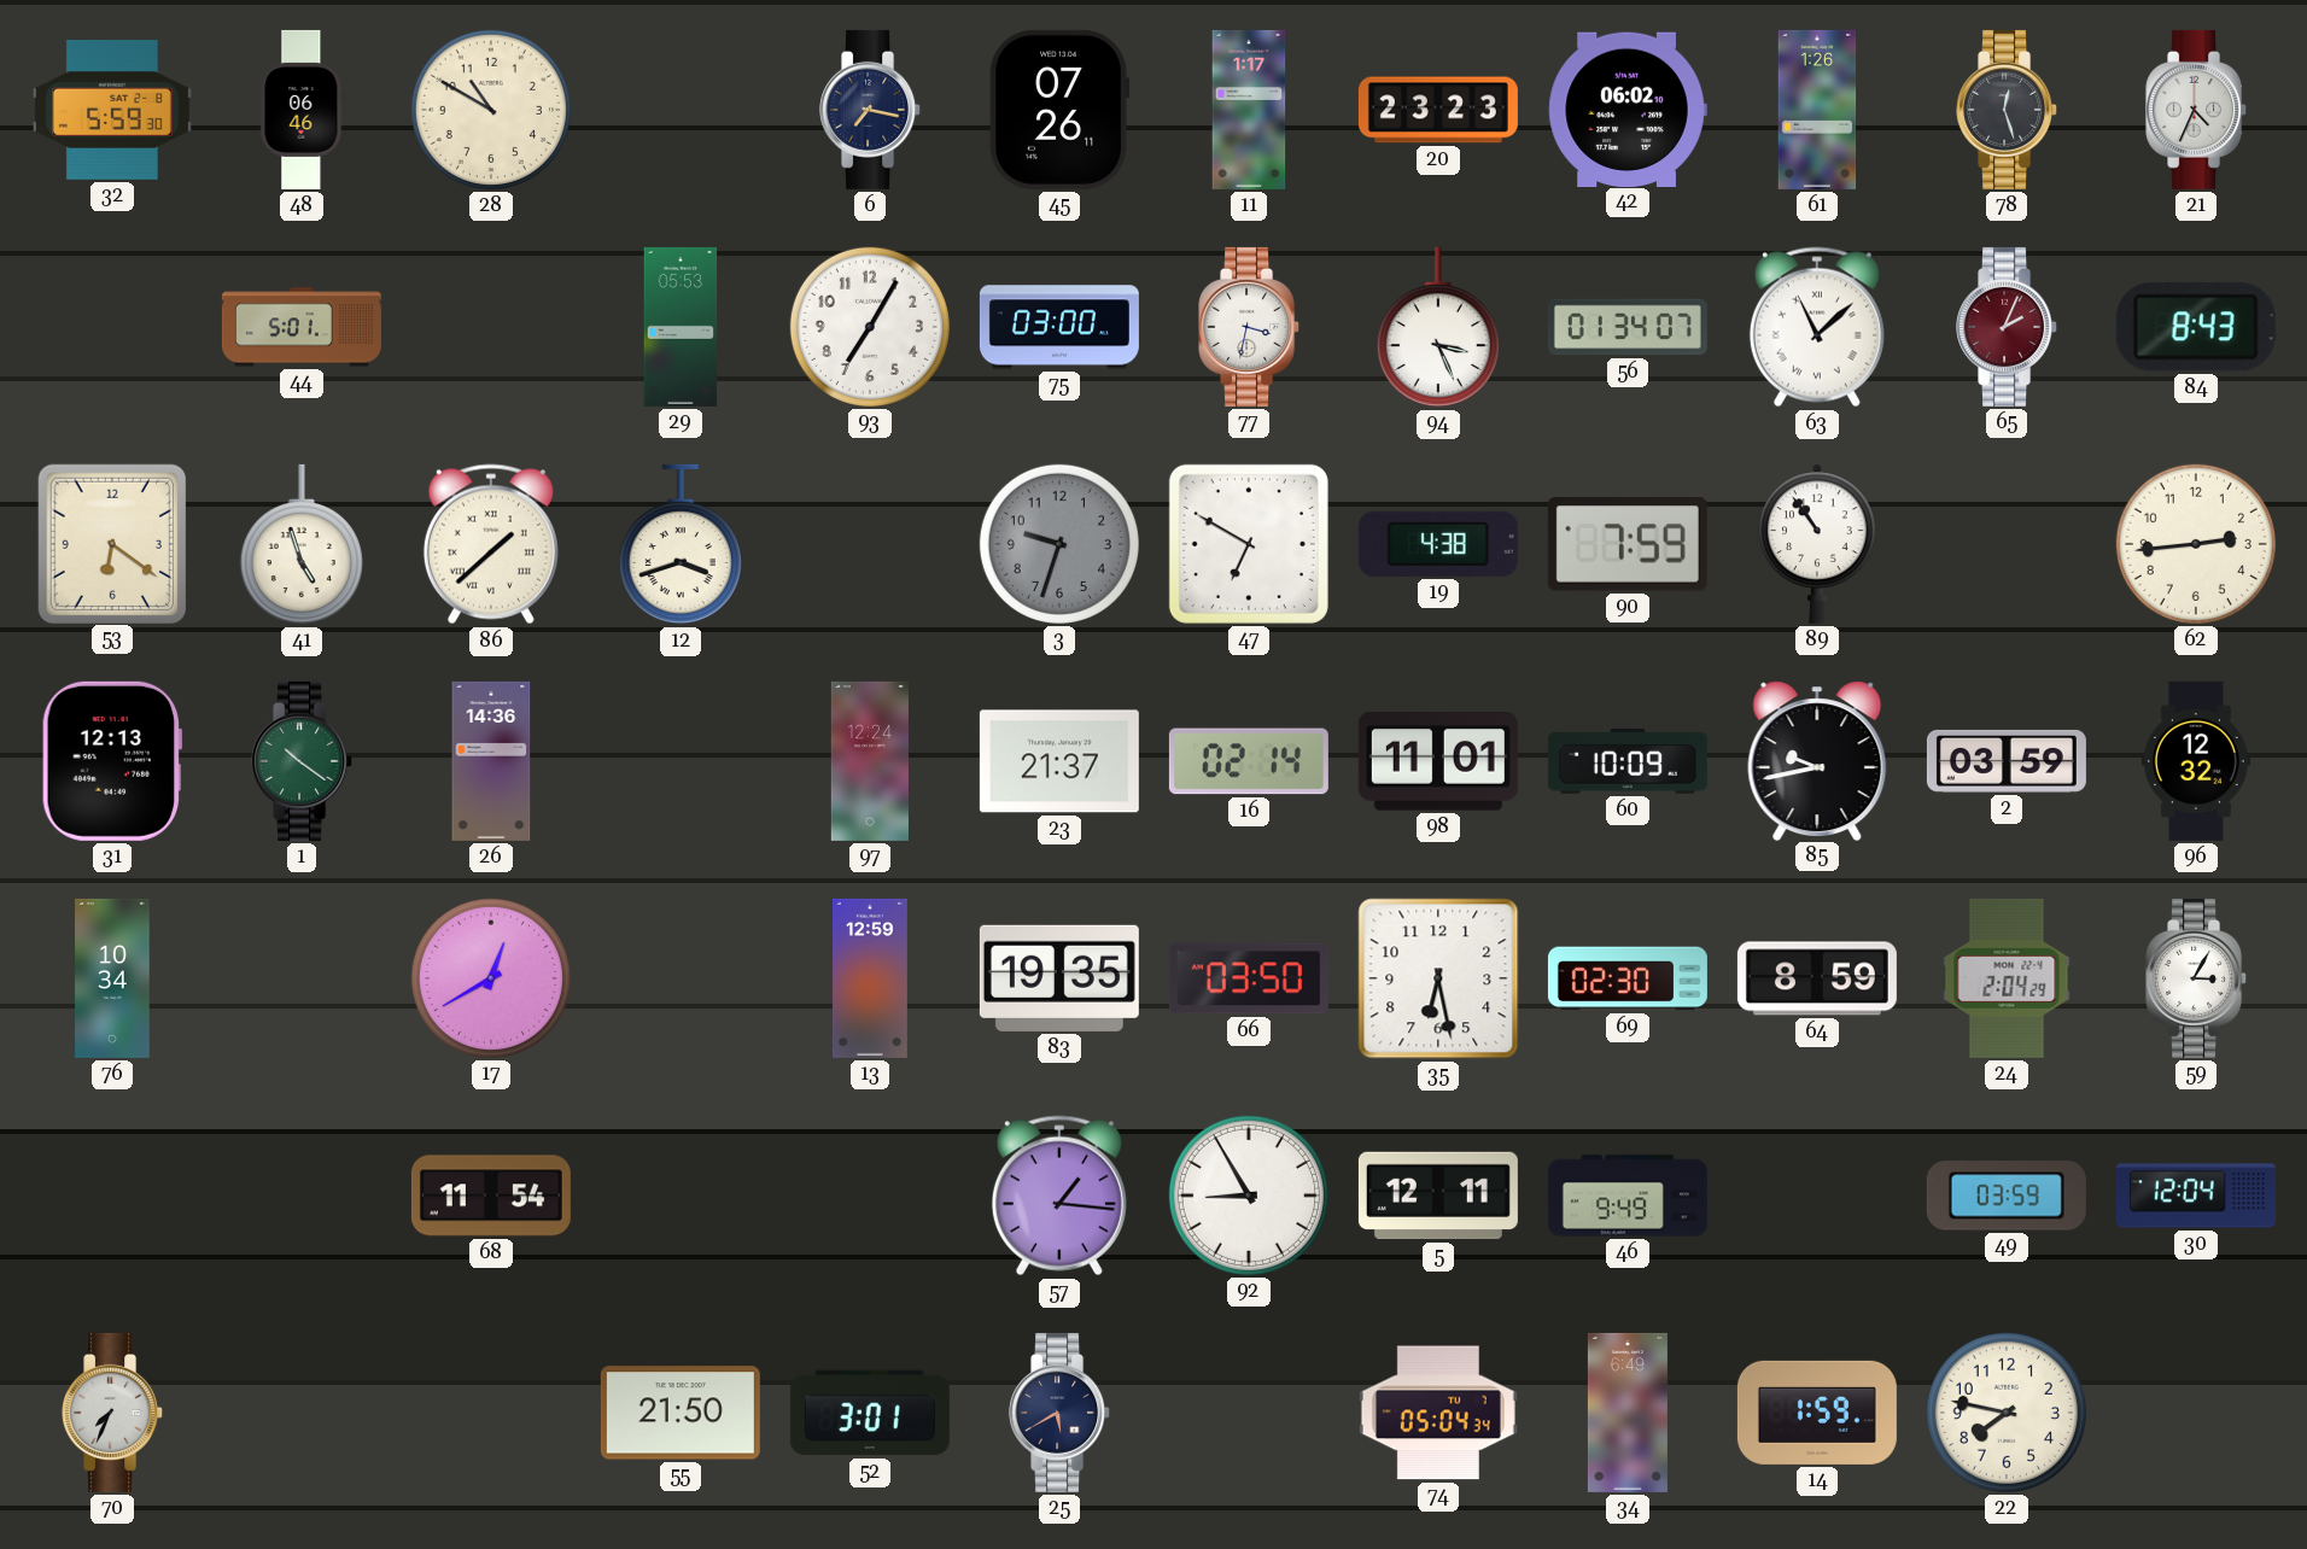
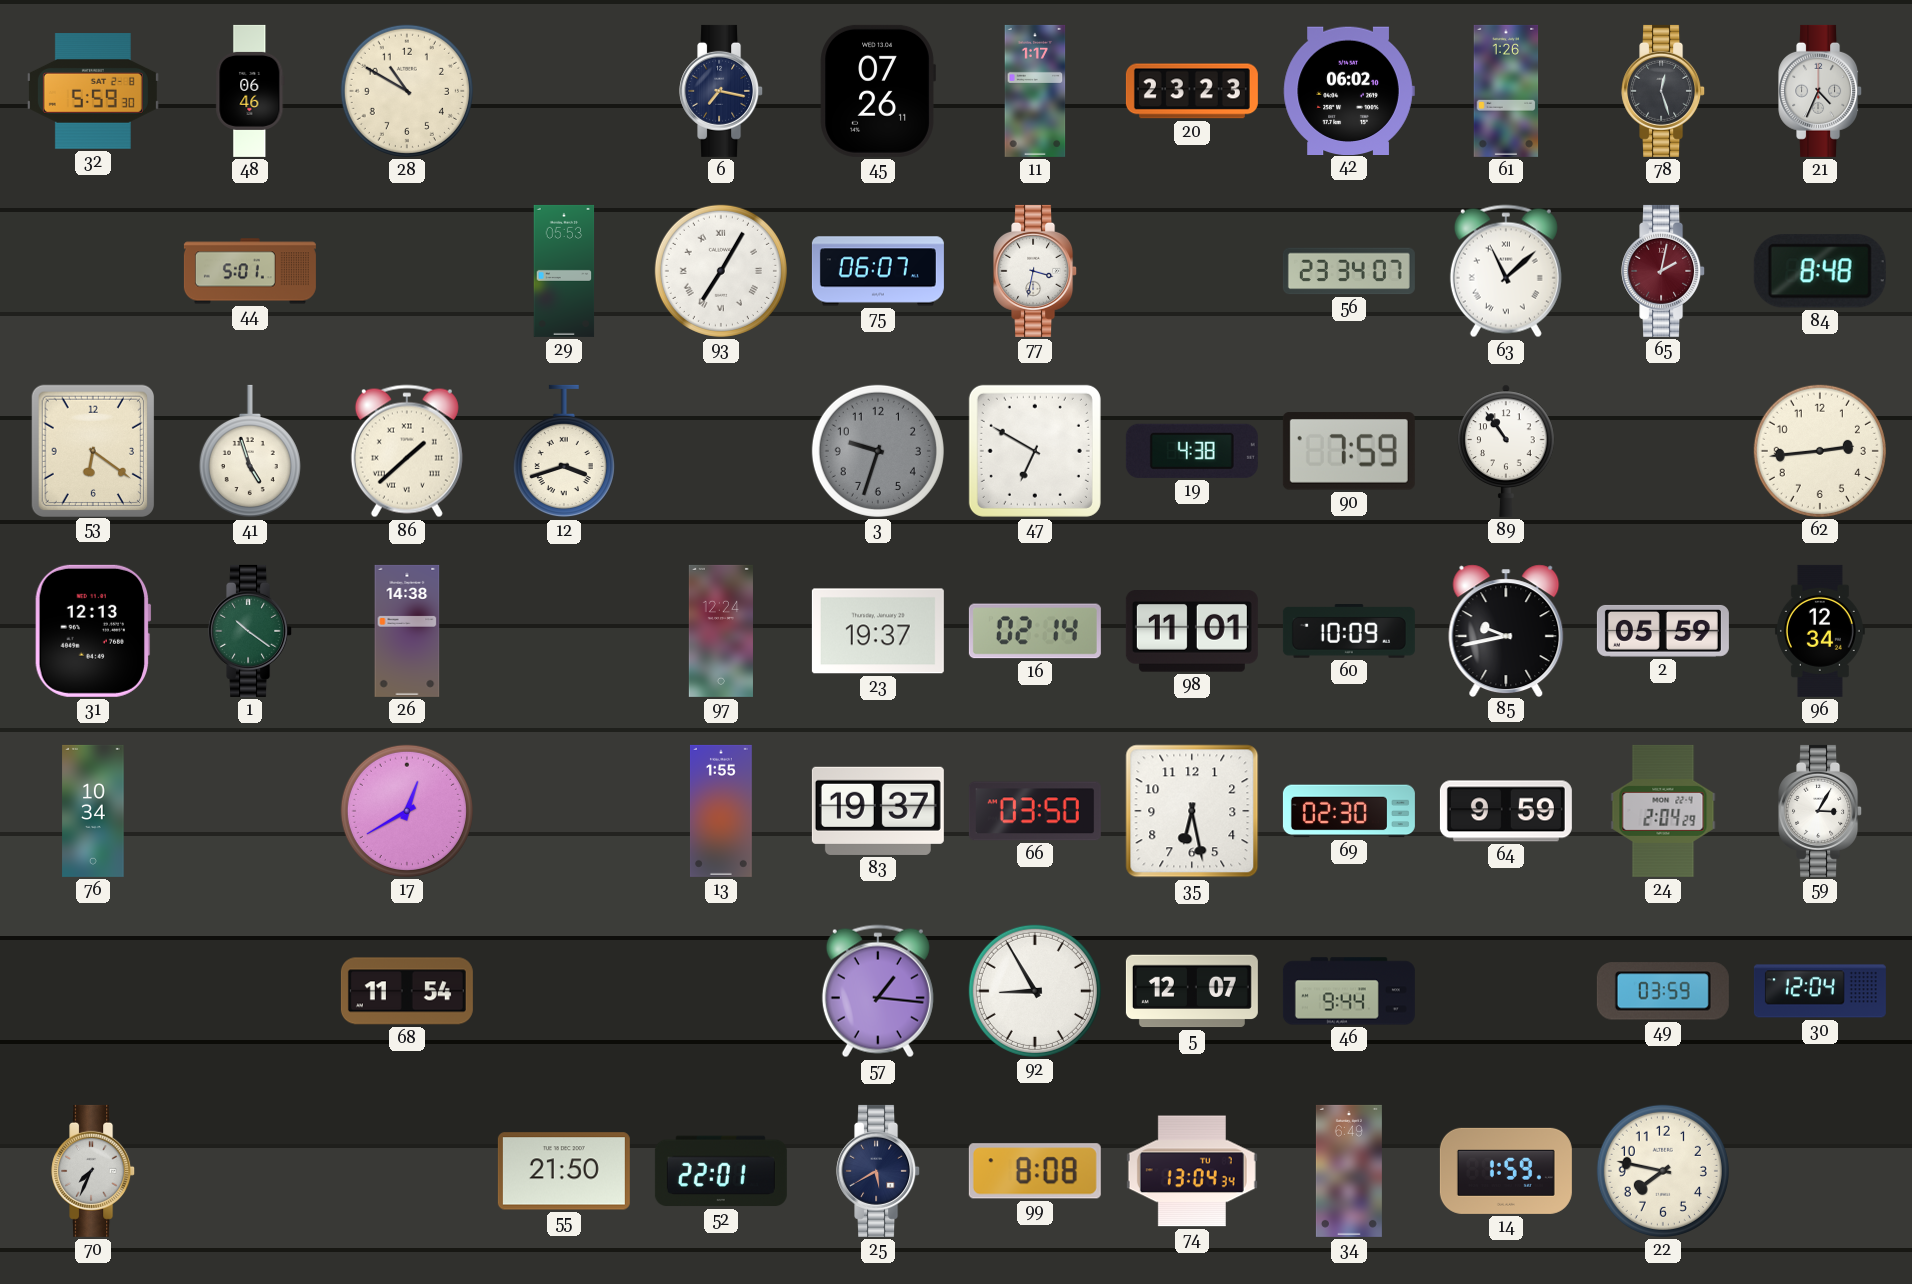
93 numerals: Arabic -> Roman
75: 03:00 -> 06:07
94: 3:26 -> none
56: 01:34 -> 23:34
65: 2:04 -> 2:02
84: 8:43 -> 8:48
26: 14:36 -> 14:38
23: 21:37 -> 19:37
2: 03:59 -> 05:59
96: 12:32 -> 12:34
13: 12:59 -> 1:55
83: 19:35 -> 19:37
64: 8:59 -> 9:59
5: 12:11 -> 12:07
46: 9:49 -> 9:44
52: 3:01 -> 22:01
99: none -> 8:08
74: 05:04 -> 13:04
